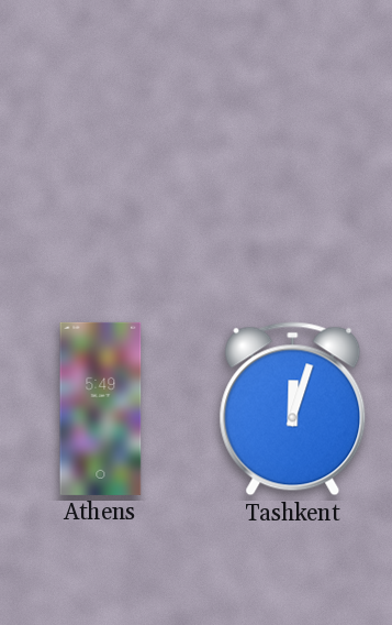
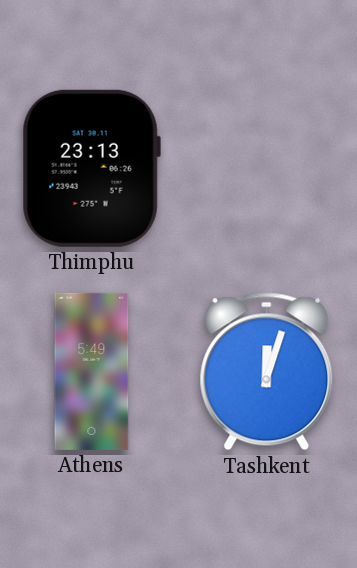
Thimphu: none -> 23:13
